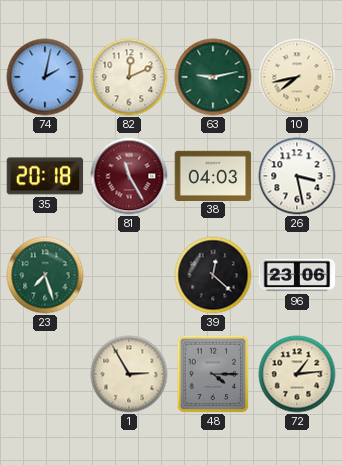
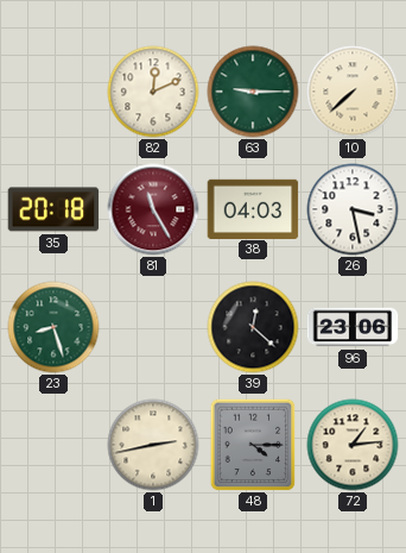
74: 2:02 -> none
63: 9:13 -> 9:15
10: 7:43 -> 7:38
23: 7:27 -> 8:27
1: 2:55 -> 2:43
